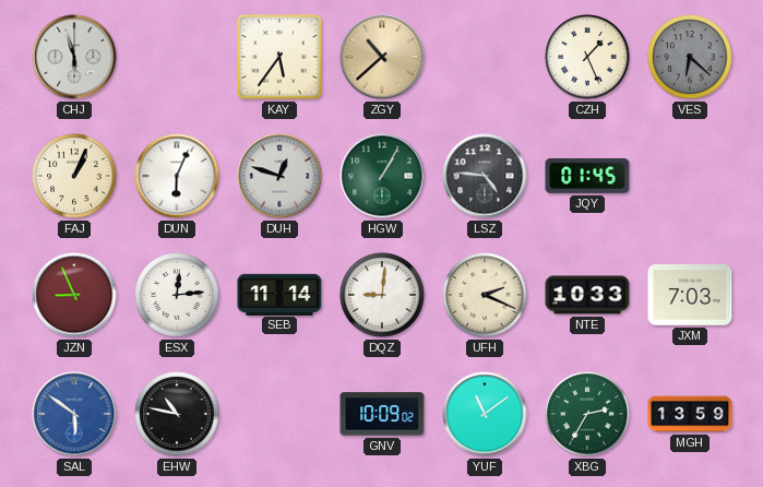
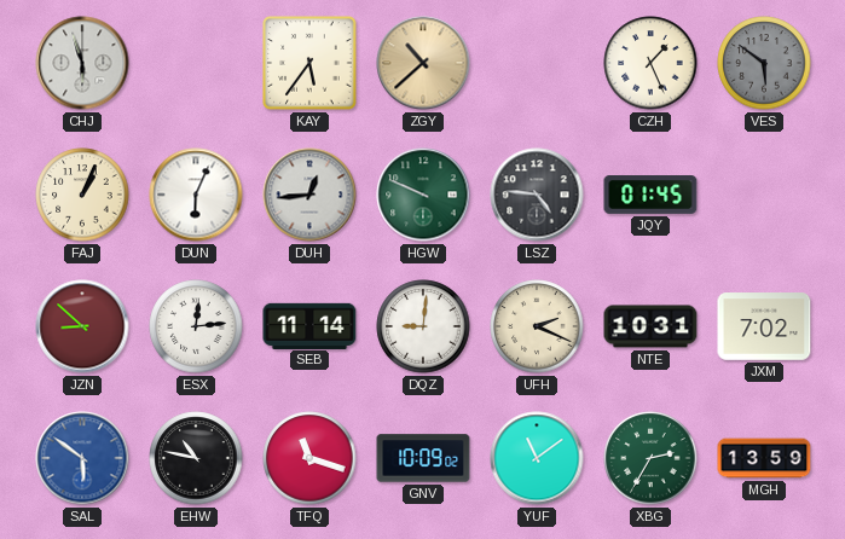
VES: 6:22 -> 5:51
DUH: 12:48 -> 12:44
HGW: 1:05 -> 9:49
JZN: 8:56 -> 8:52
NTE: 10:33 -> 10:31
JXM: 7:03 -> 7:02
TFQ: none -> 11:18
